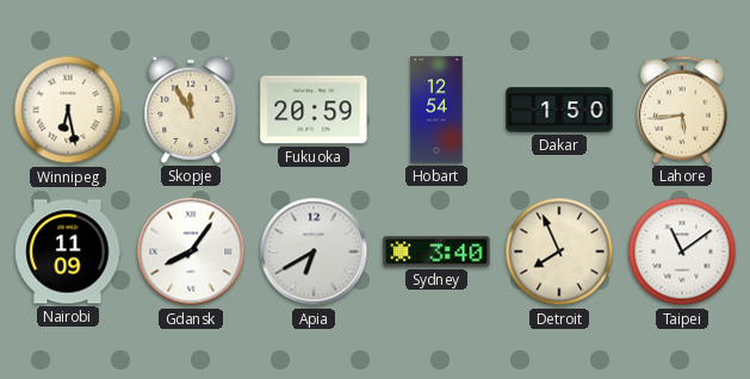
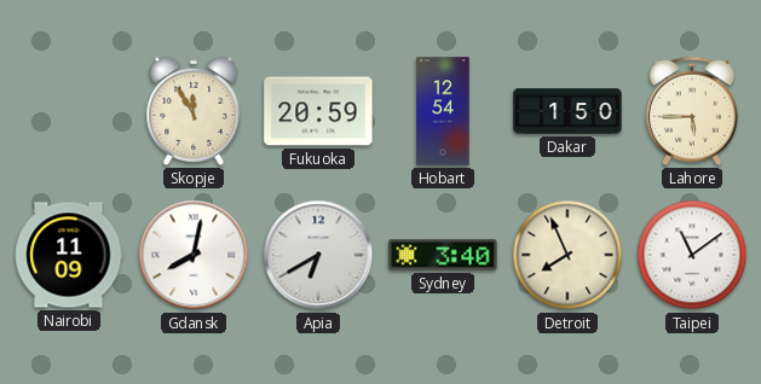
Winnipeg: 6:28 -> none
Lahore: 5:44 -> 5:45
Gdansk: 8:06 -> 8:02
